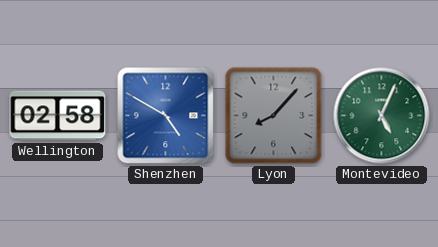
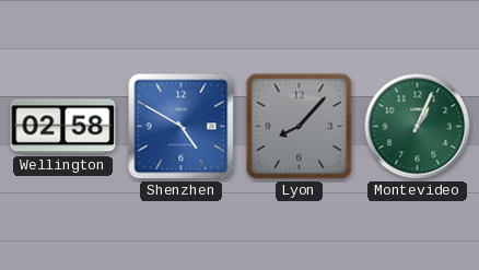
Montevideo: 5:04 -> 1:04
